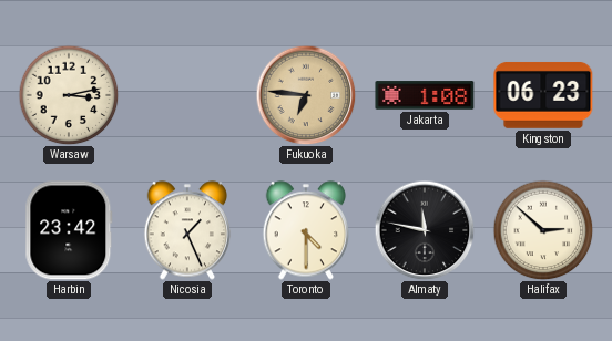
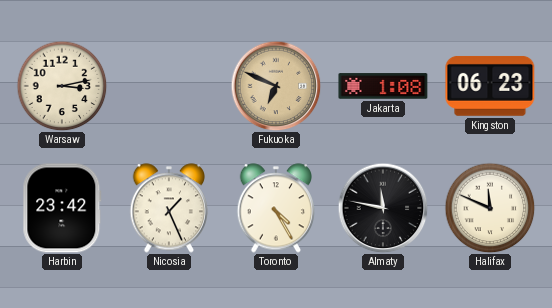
Fukuoka: 6:46 -> 6:49
Toronto: 4:30 -> 4:25
Halifax: 2:52 -> 11:49
